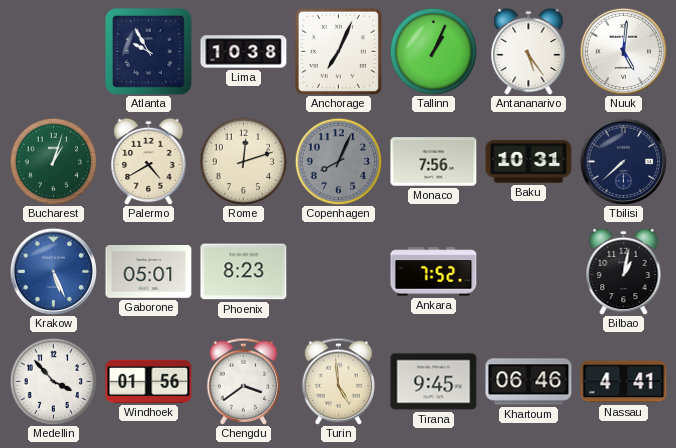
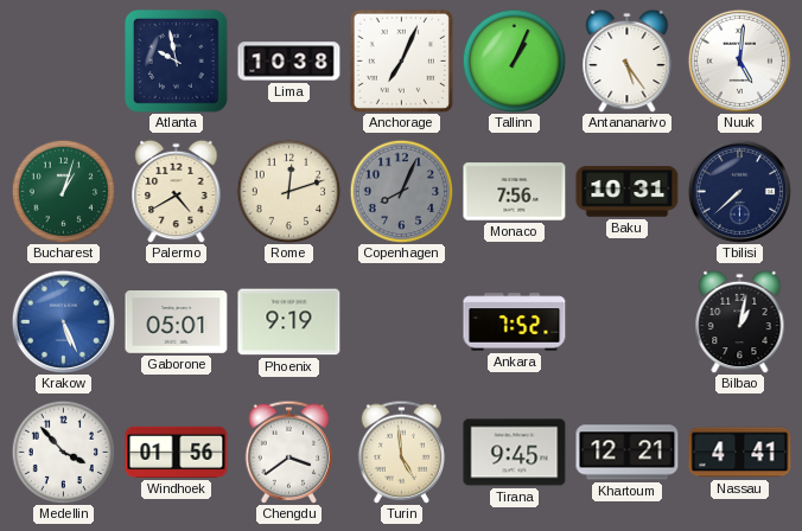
Atlanta: 9:55 -> 9:58
Phoenix: 8:23 -> 9:19
Khartoum: 06:46 -> 12:21
